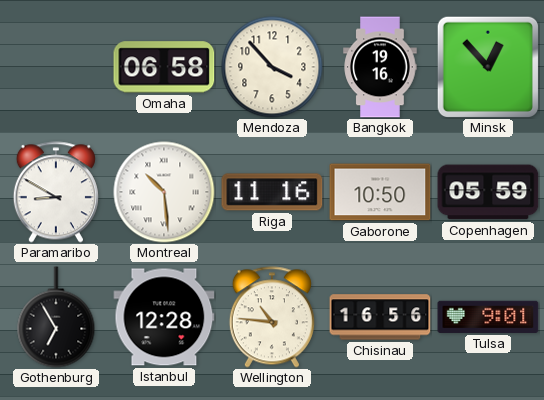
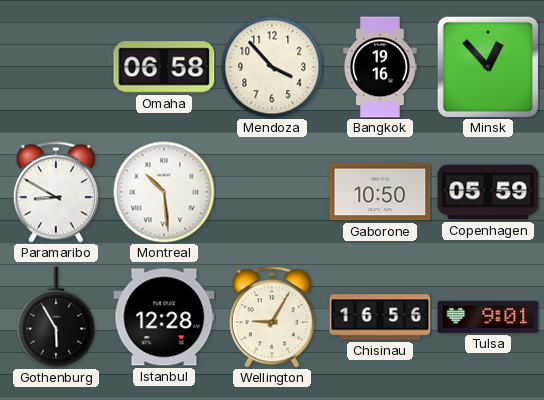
Riga: 11:16 -> none
Gothenburg: 6:55 -> 5:55
Wellington: 10:46 -> 9:05
